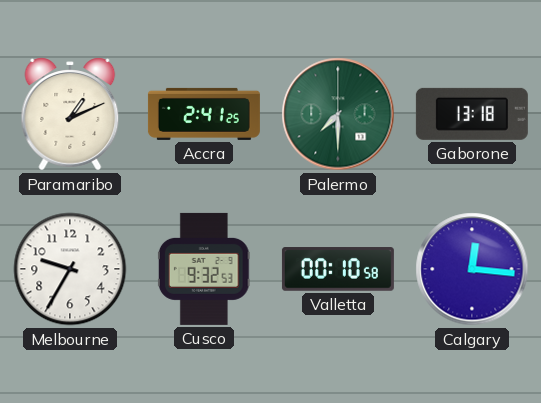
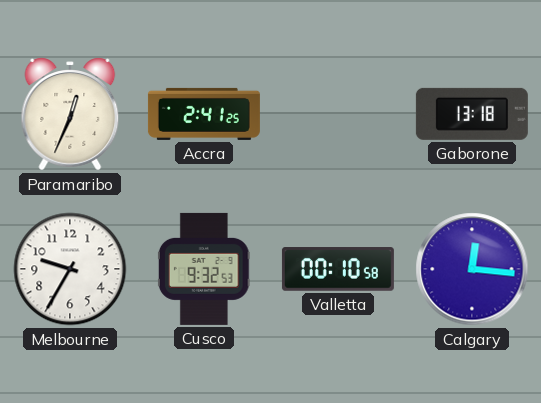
Paramaribo: 1:11 -> 12:34
Palermo: 7:30 -> none
